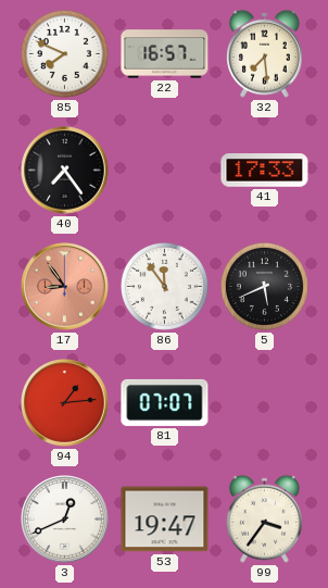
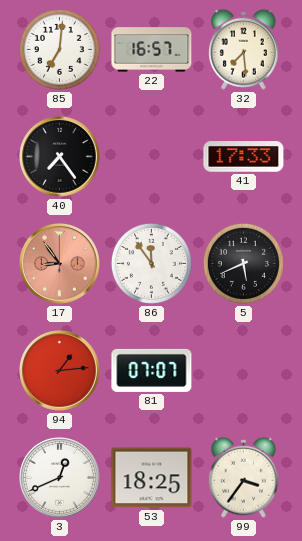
85: 7:49 -> 7:01
53: 19:47 -> 18:25
